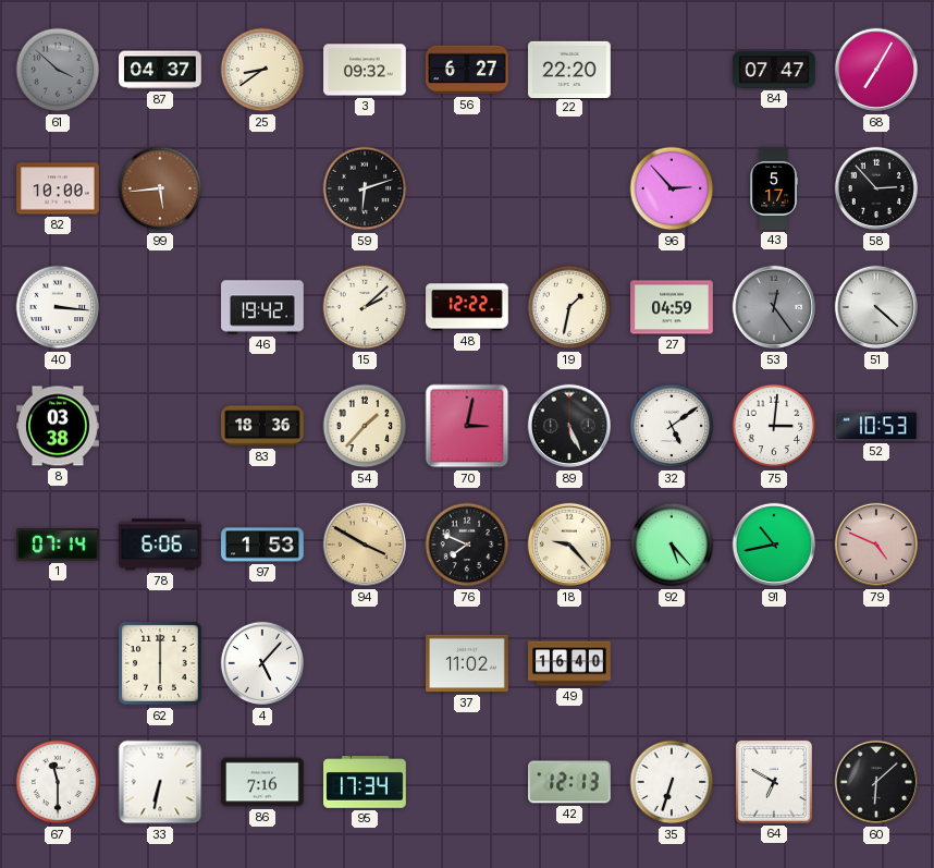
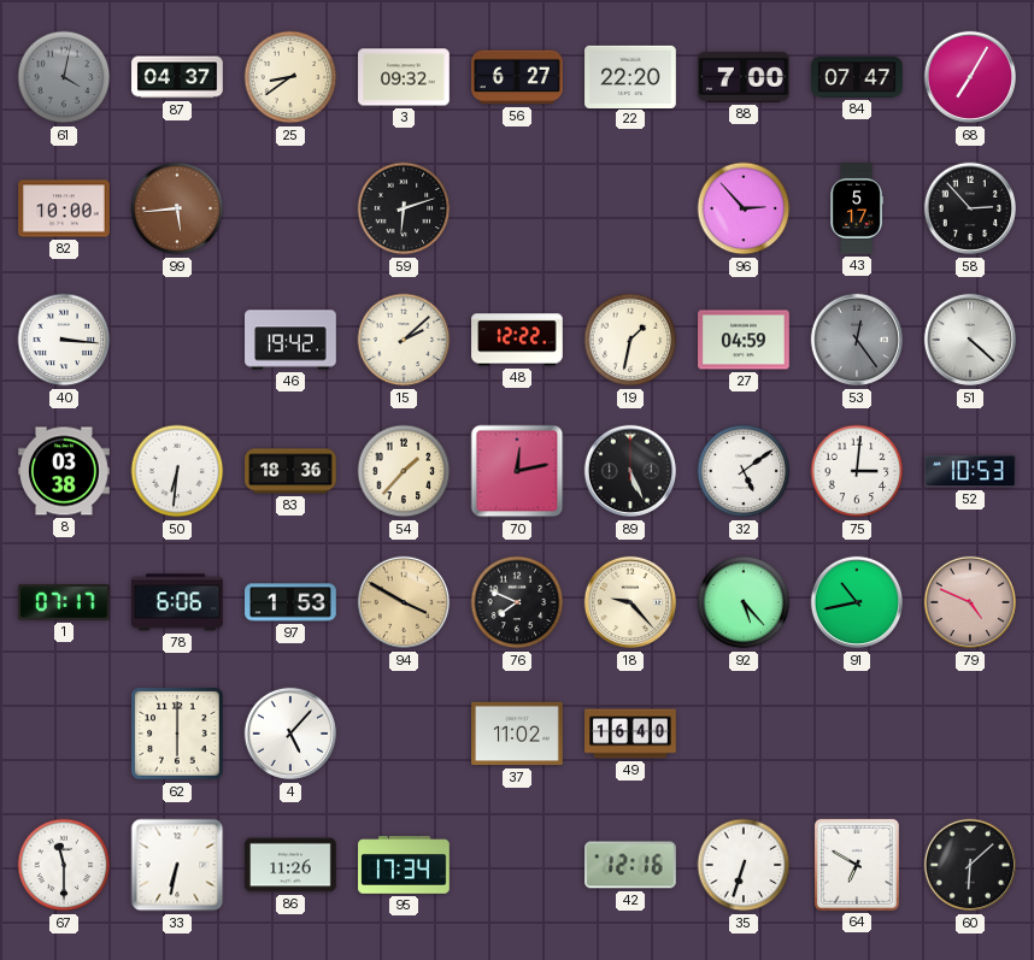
61: 3:52 -> 4:02
88: none -> 7:00
50: none -> 6:31
70: 3:02 -> 12:13
1: 07:14 -> 07:17
86: 7:16 -> 11:26
42: 12:13 -> 12:16
